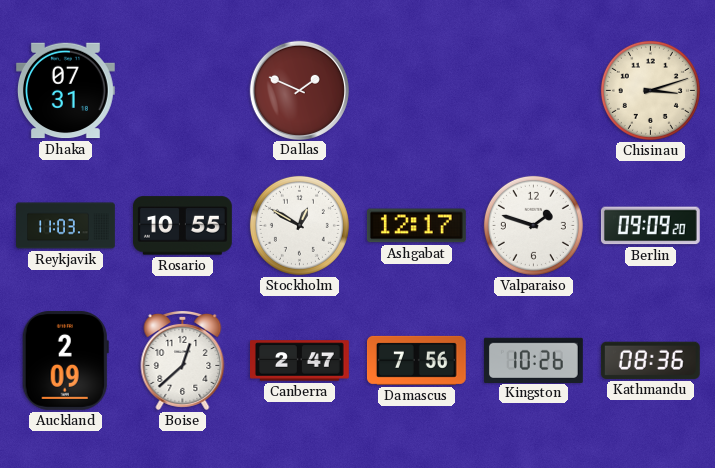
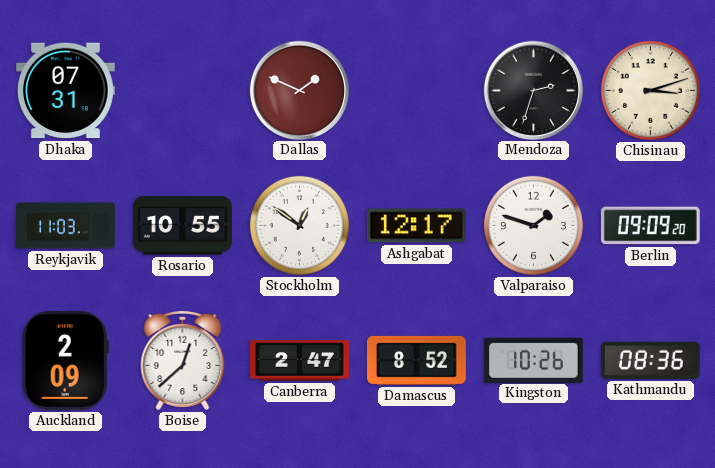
Mendoza: none -> 2:33
Stockholm: 12:50 -> 12:51
Damascus: 7:56 -> 8:52
